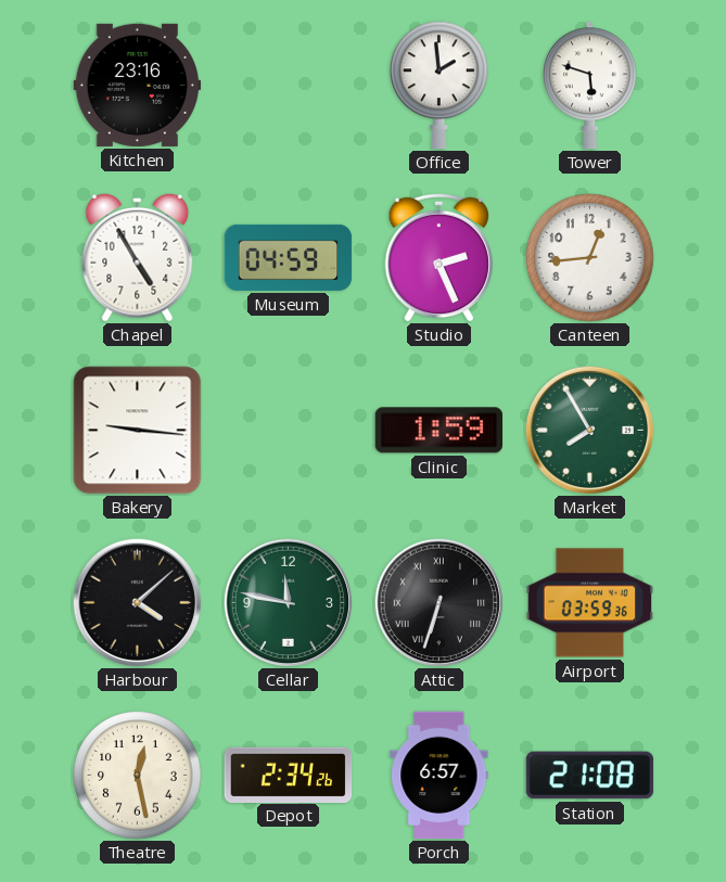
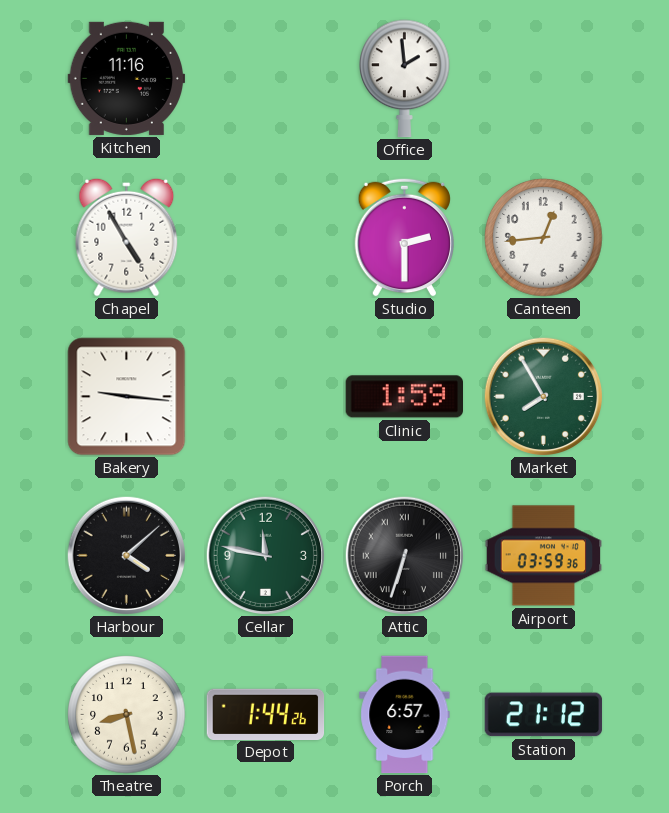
Kitchen: 23:16 -> 11:16
Tower: 5:48 -> none
Museum: 04:59 -> none
Studio: 2:26 -> 2:30
Theatre: 12:28 -> 8:28
Depot: 2:34 -> 1:44
Station: 21:08 -> 21:12
